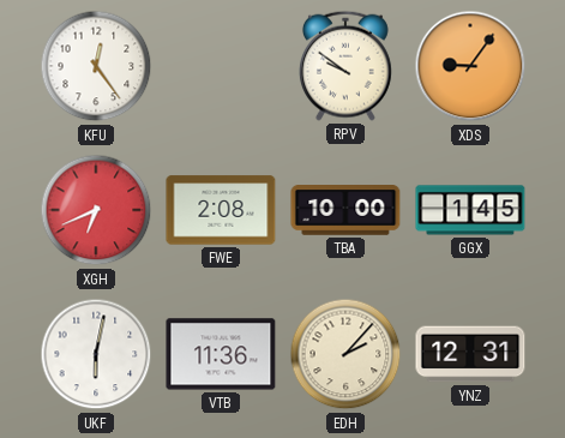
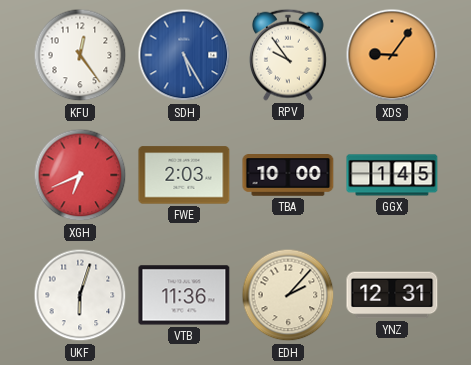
SDH: none -> 5:25
RPV: 9:51 -> 9:54
FWE: 2:08 -> 2:03
UKF: 6:02 -> 6:03
